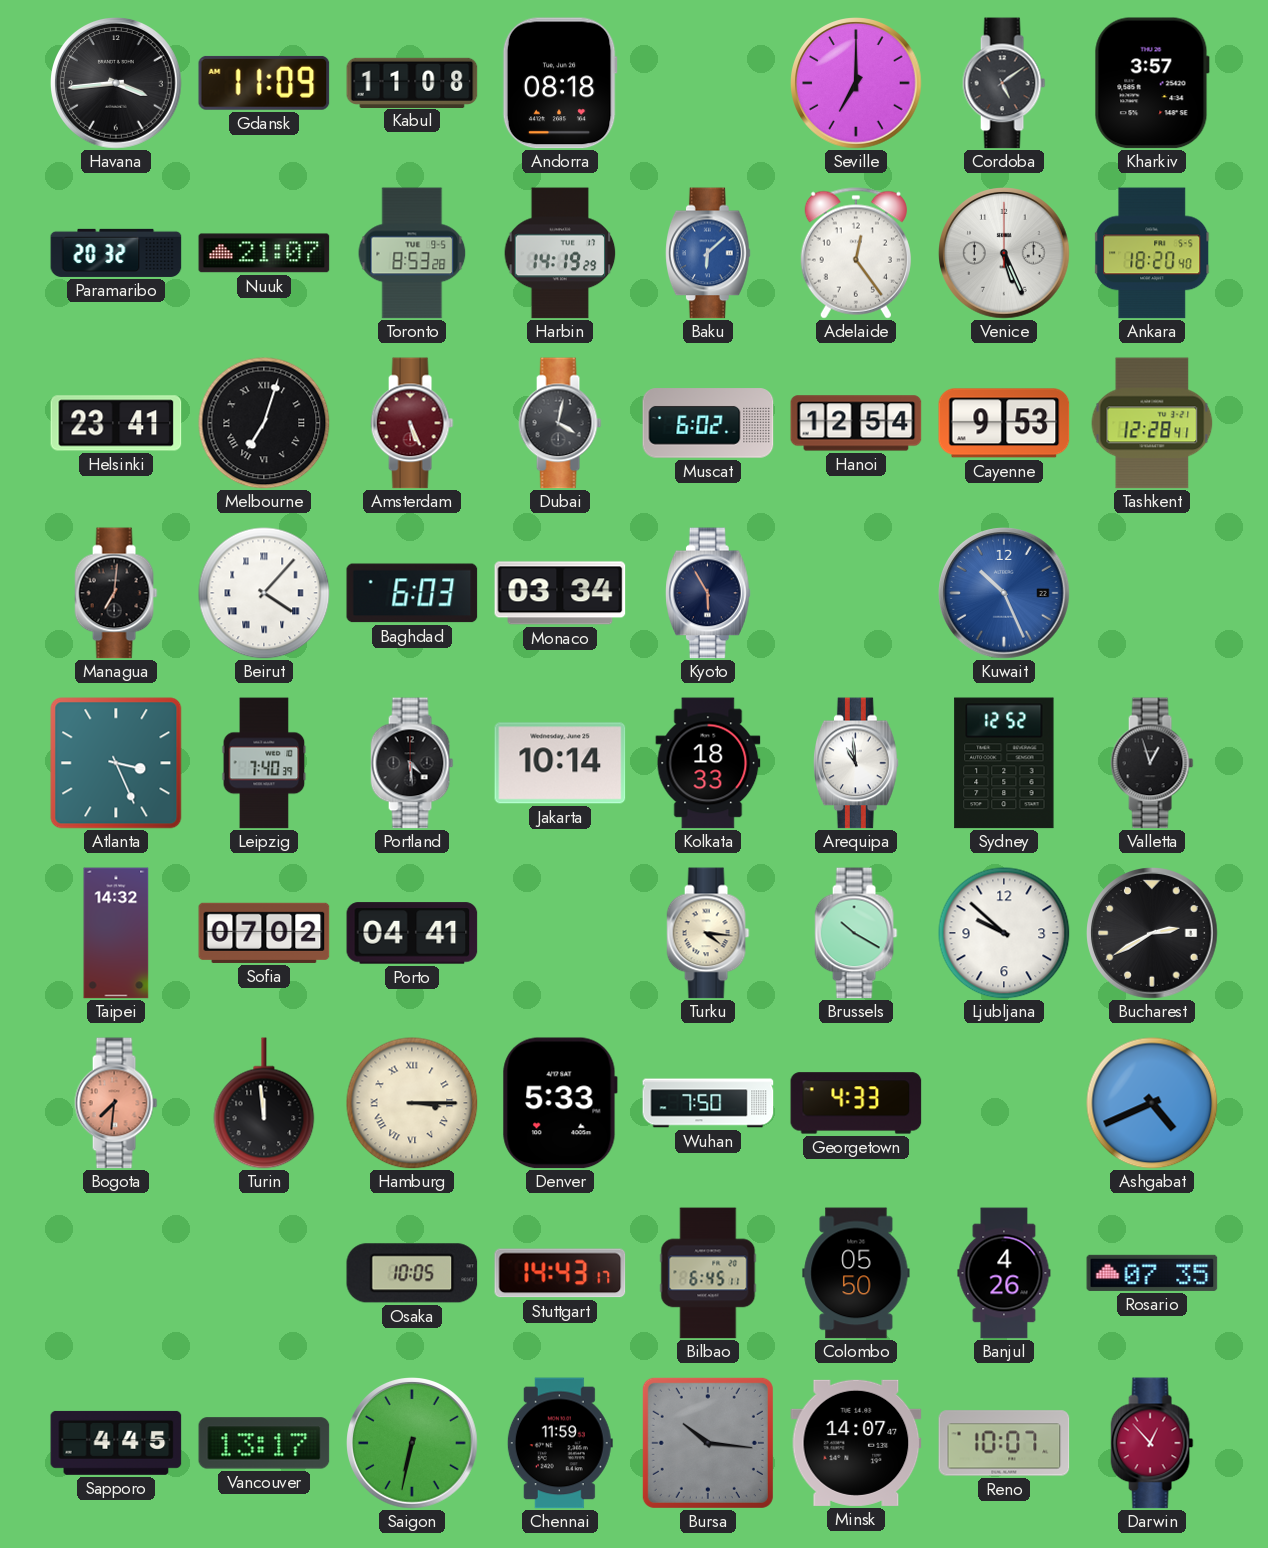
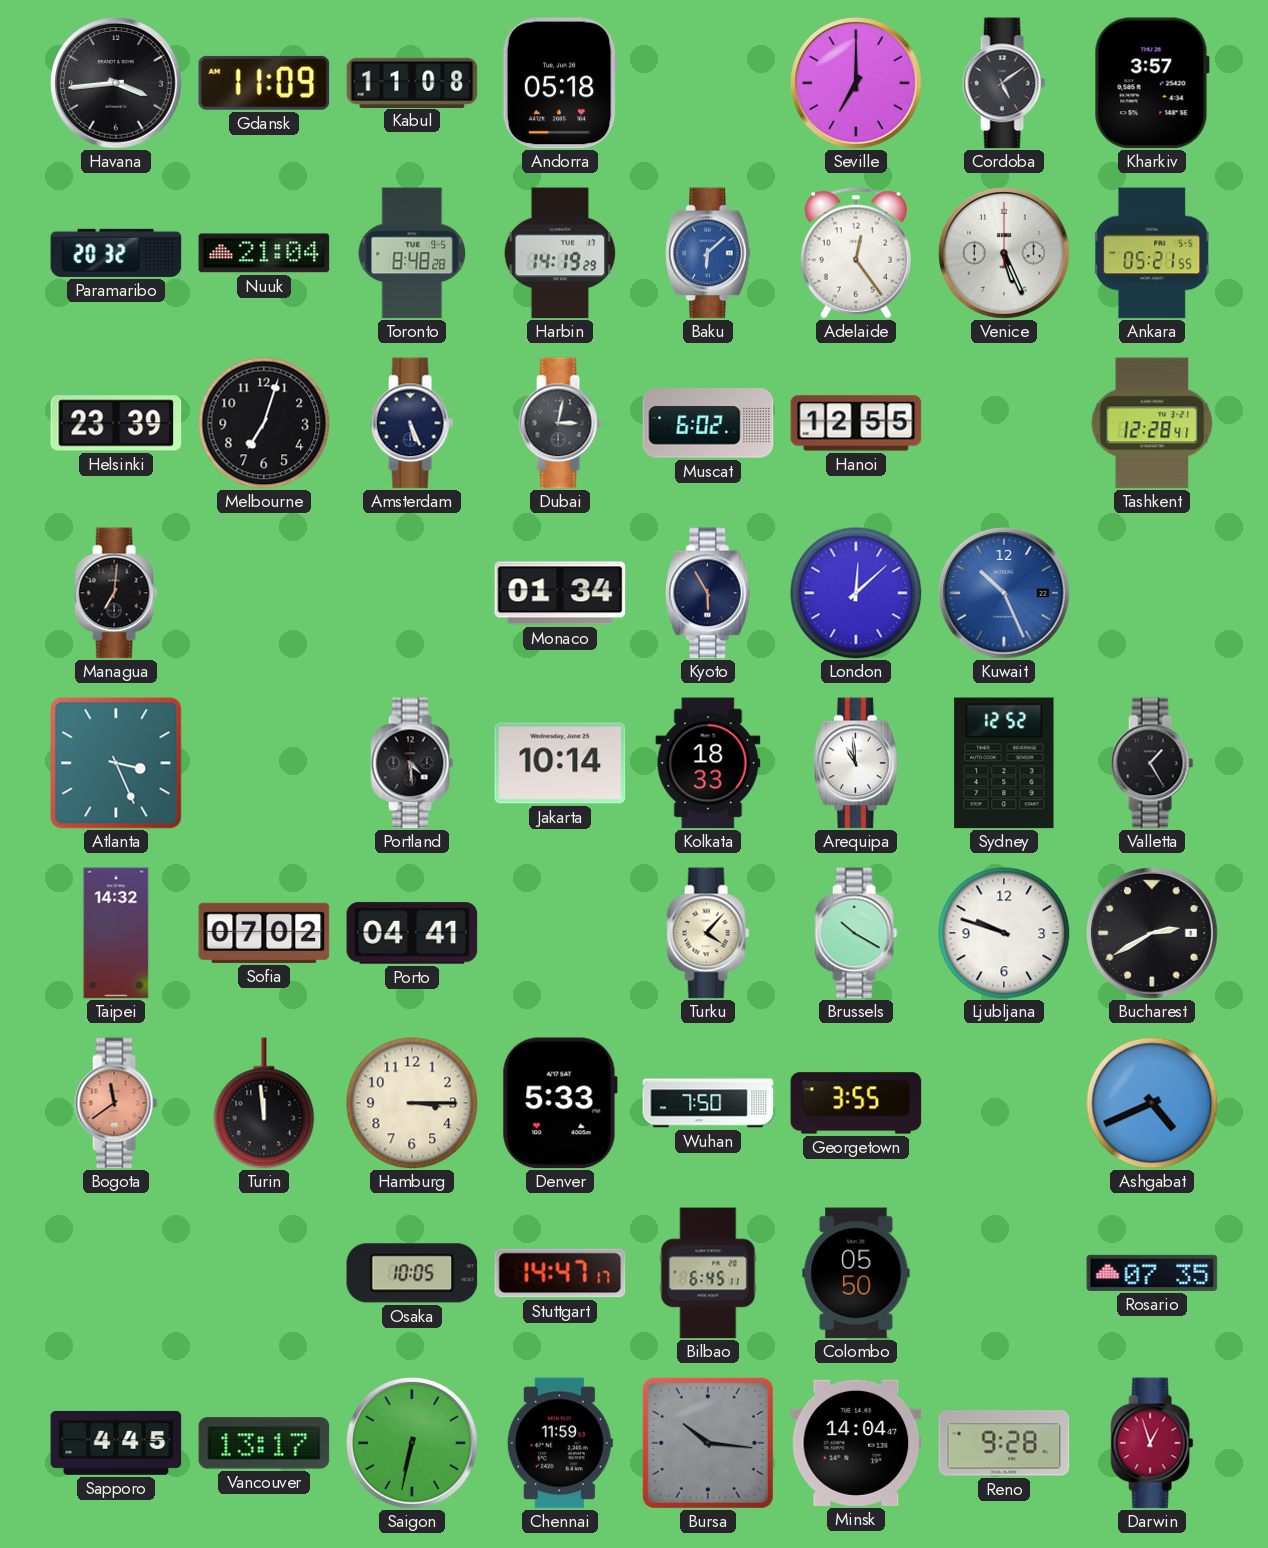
Andorra: 08:18 -> 05:18
Nuuk: 21:07 -> 21:04
Toronto: 8:53 -> 8:48
Ankara: 18:20 -> 05:21
Helsinki: 23:41 -> 23:39
Melbourne numerals: Roman -> Arabic
Amsterdam dial: burgundy -> navy
Dubai: 4:02 -> 3:02
Hanoi: 12:54 -> 12:55
Cayenne: 9:53 -> none
Beirut: 4:07 -> none
Baghdad: 6:03 -> none
Monaco: 03:34 -> 01:34
London: none -> 12:08
Leipzig: 7:40 -> none
Valletta: 12:57 -> 1:25
Turku: 4:16 -> 4:07
Ljubljana: 9:52 -> 9:48
Bogota: 7:31 -> 11:39
Hamburg numerals: Roman -> Arabic
Georgetown: 4:33 -> 3:55
Stuttgart: 14:43 -> 14:47
Banjul: 4:26 -> none
Minsk: 14:07 -> 14:04
Reno: 10:07 -> 9:28
Darwin: 12:53 -> 12:57
